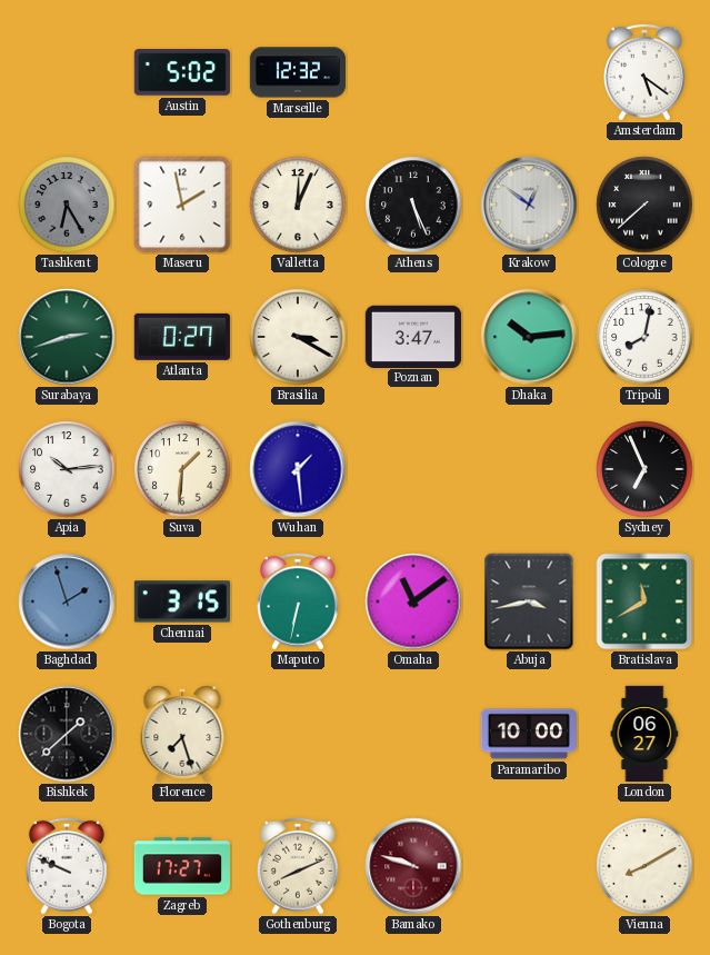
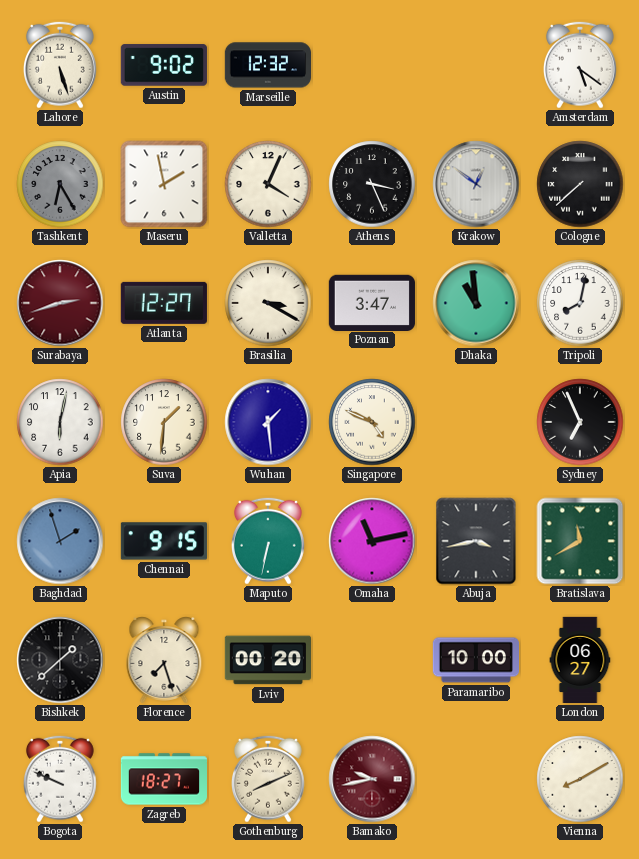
Lahore: none -> 5:27
Austin: 5:02 -> 9:02
Valletta: 12:04 -> 4:04
Athens: 5:26 -> 3:26
Surabaya dial: green -> burgundy
Atlanta: 0:27 -> 12:27
Dhaka: 10:14 -> 10:59
Apia: 10:14 -> 6:02
Singapore: none -> 4:49
Chennai: 3:15 -> 9:15
Omaha: 11:09 -> 11:13
Lviv: none -> 00:20
Zagreb: 17:27 -> 18:27
Bamako: 9:48 -> 9:43
